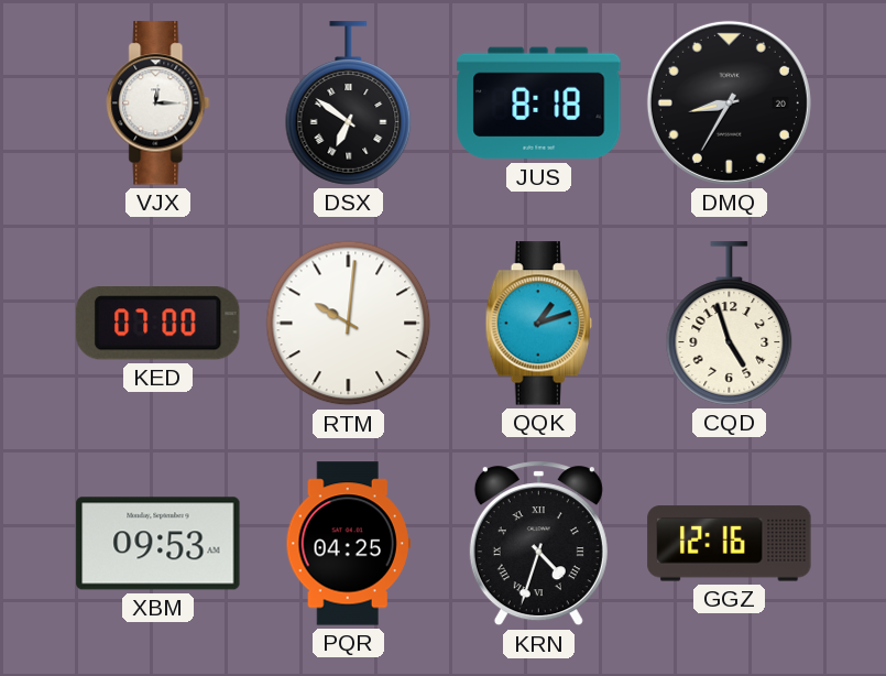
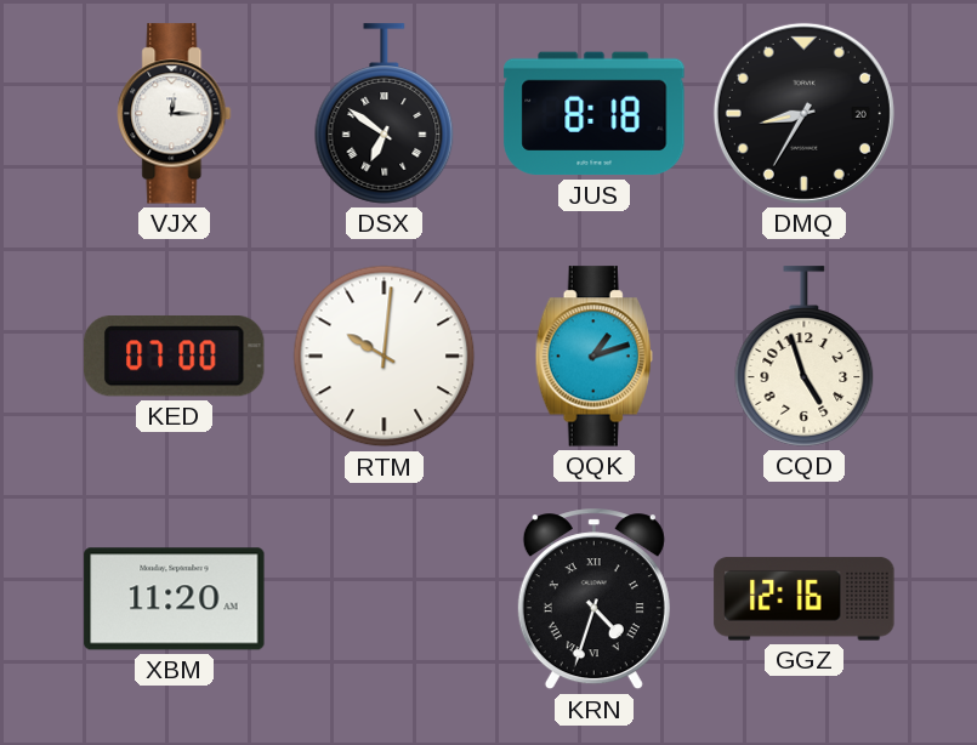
XBM: 09:53 -> 11:20
PQR: 04:25 -> none
